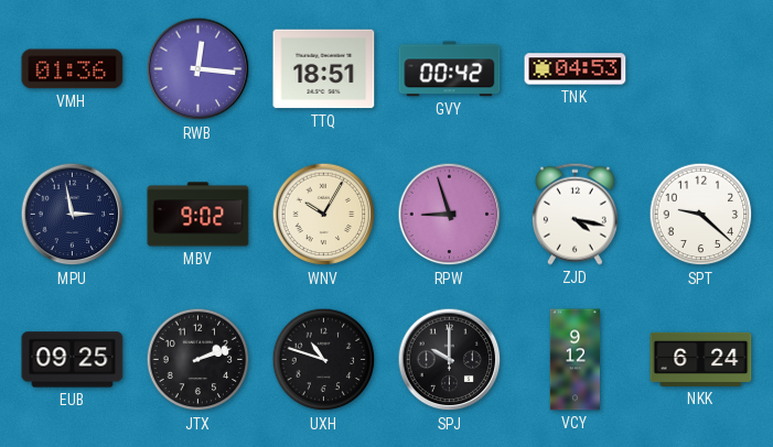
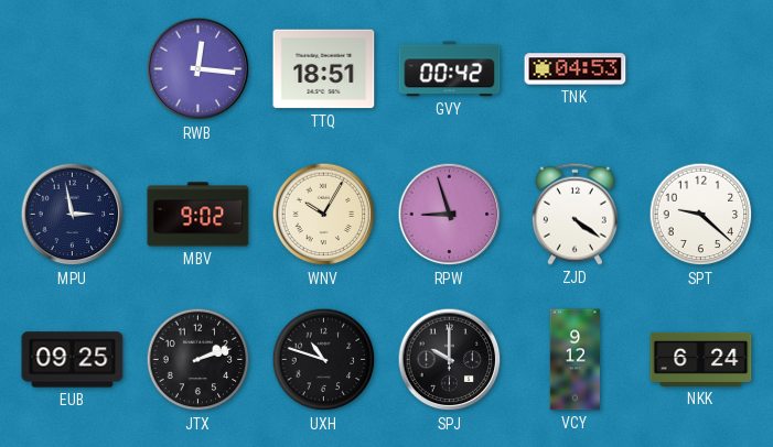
VMH: 01:36 -> none
ZJD: 4:17 -> 4:21
